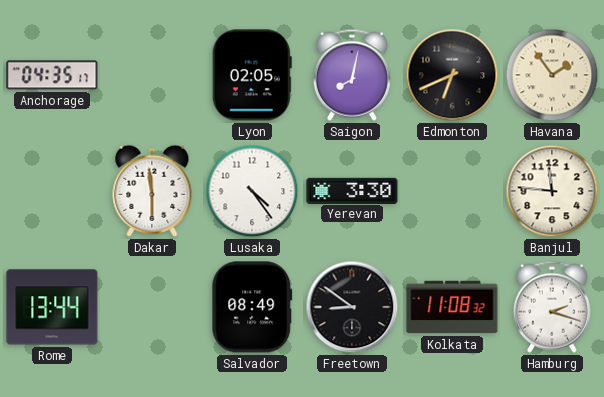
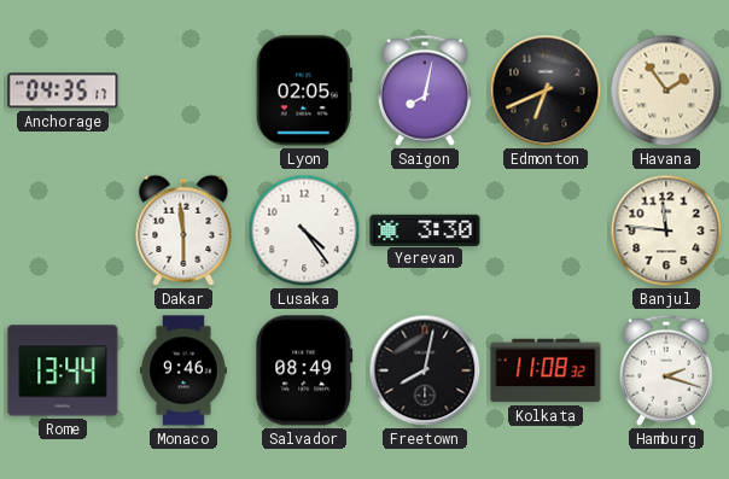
Monaco: none -> 9:46
Freetown: 8:51 -> 8:02
